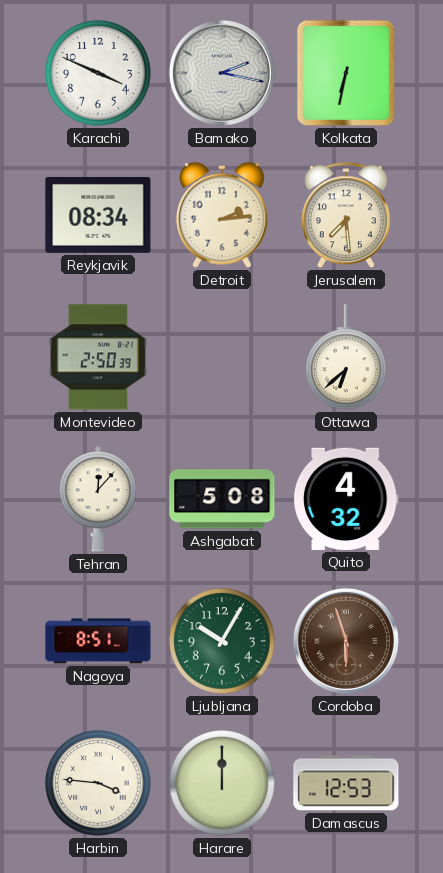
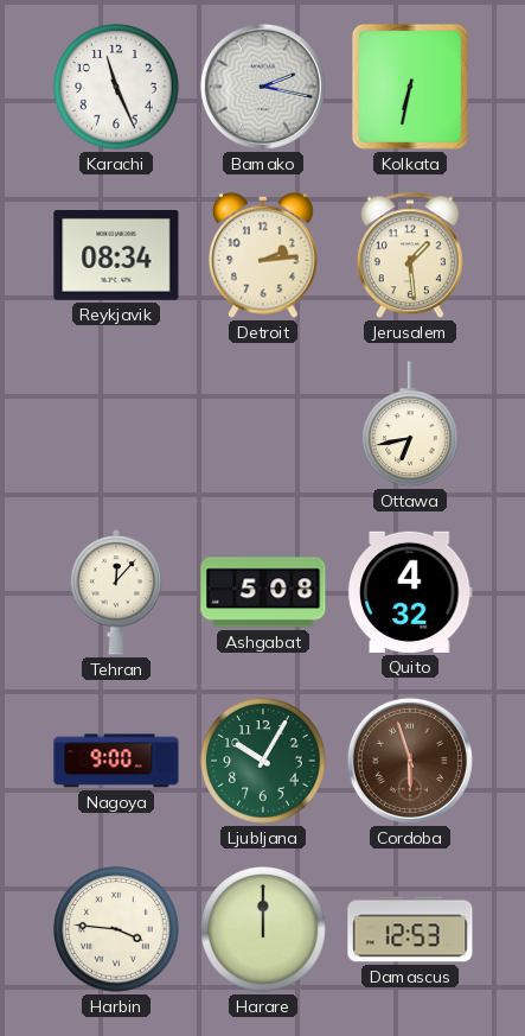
Karachi: 3:49 -> 11:26
Jerusalem: 7:29 -> 1:29
Montevideo: 2:50 -> none
Ottawa: 6:38 -> 6:43
Nagoya: 8:51 -> 9:00
